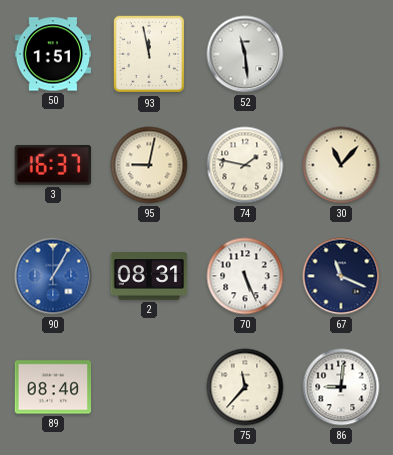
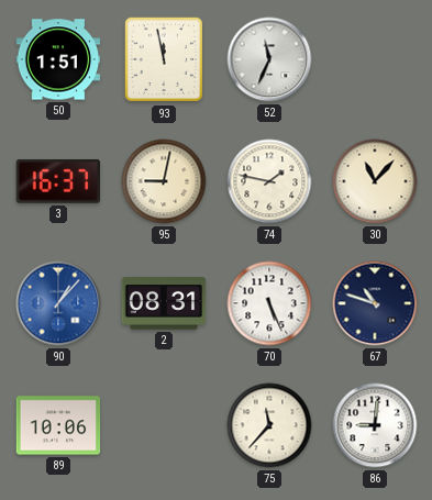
52: 11:29 -> 11:34
90: 1:05 -> 1:07
67: 11:19 -> 10:48
89: 08:40 -> 10:06
